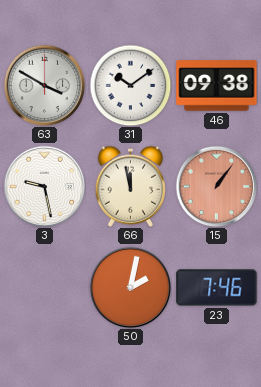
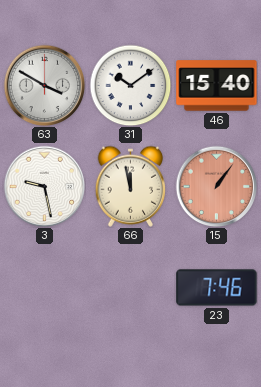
46: 09:38 -> 15:40
50: 2:02 -> none
